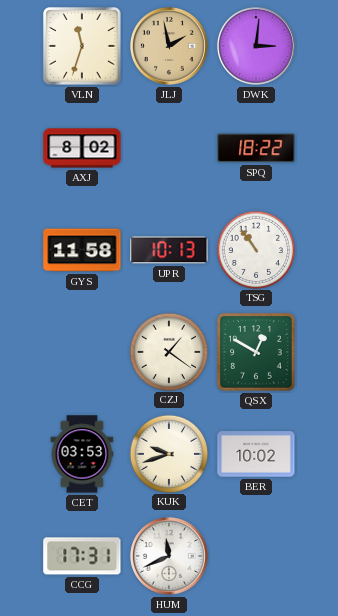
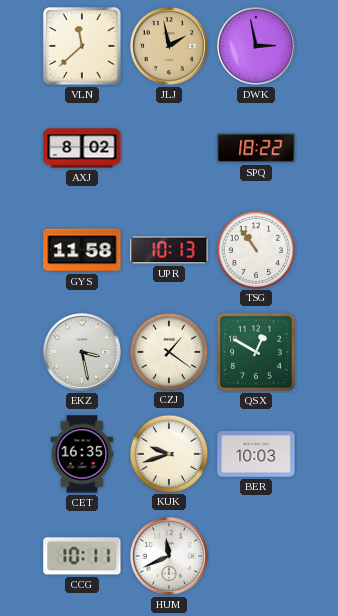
VLN: 11:33 -> 11:38
DWK: 3:01 -> 2:58
EKZ: none -> 3:28
CET: 03:53 -> 16:35
BER: 10:02 -> 10:03
CCG: 17:31 -> 10:11
